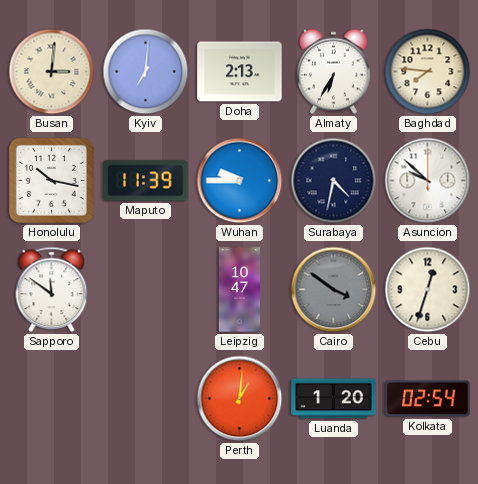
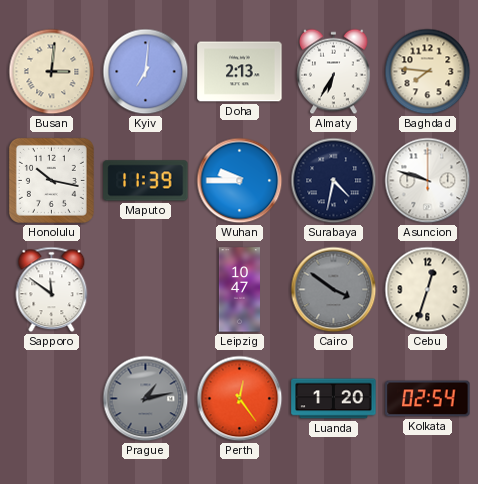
Asuncion: 9:52 -> 9:48
Prague: none -> 1:13
Perth: 1:01 -> 12:24
